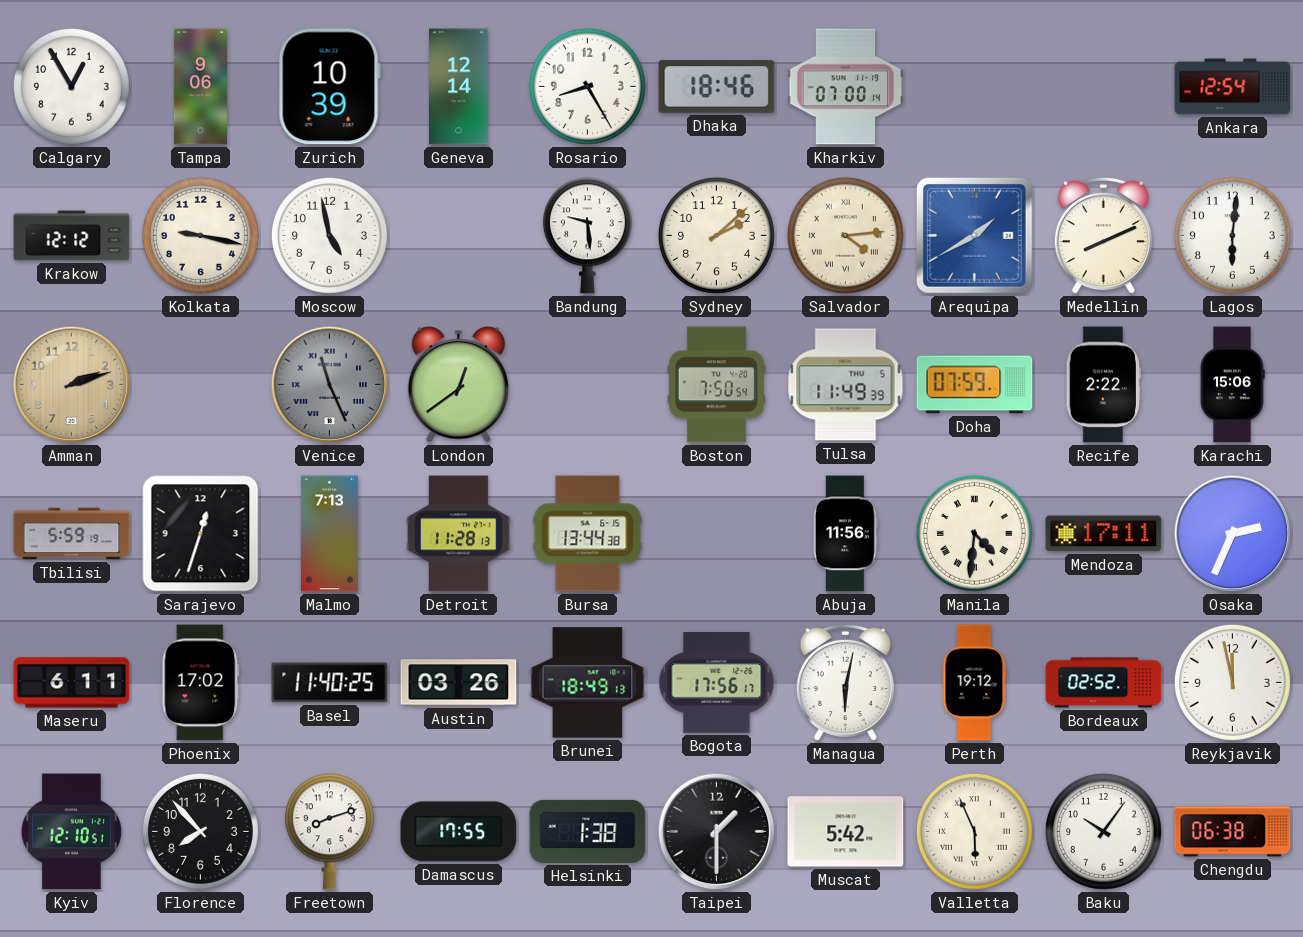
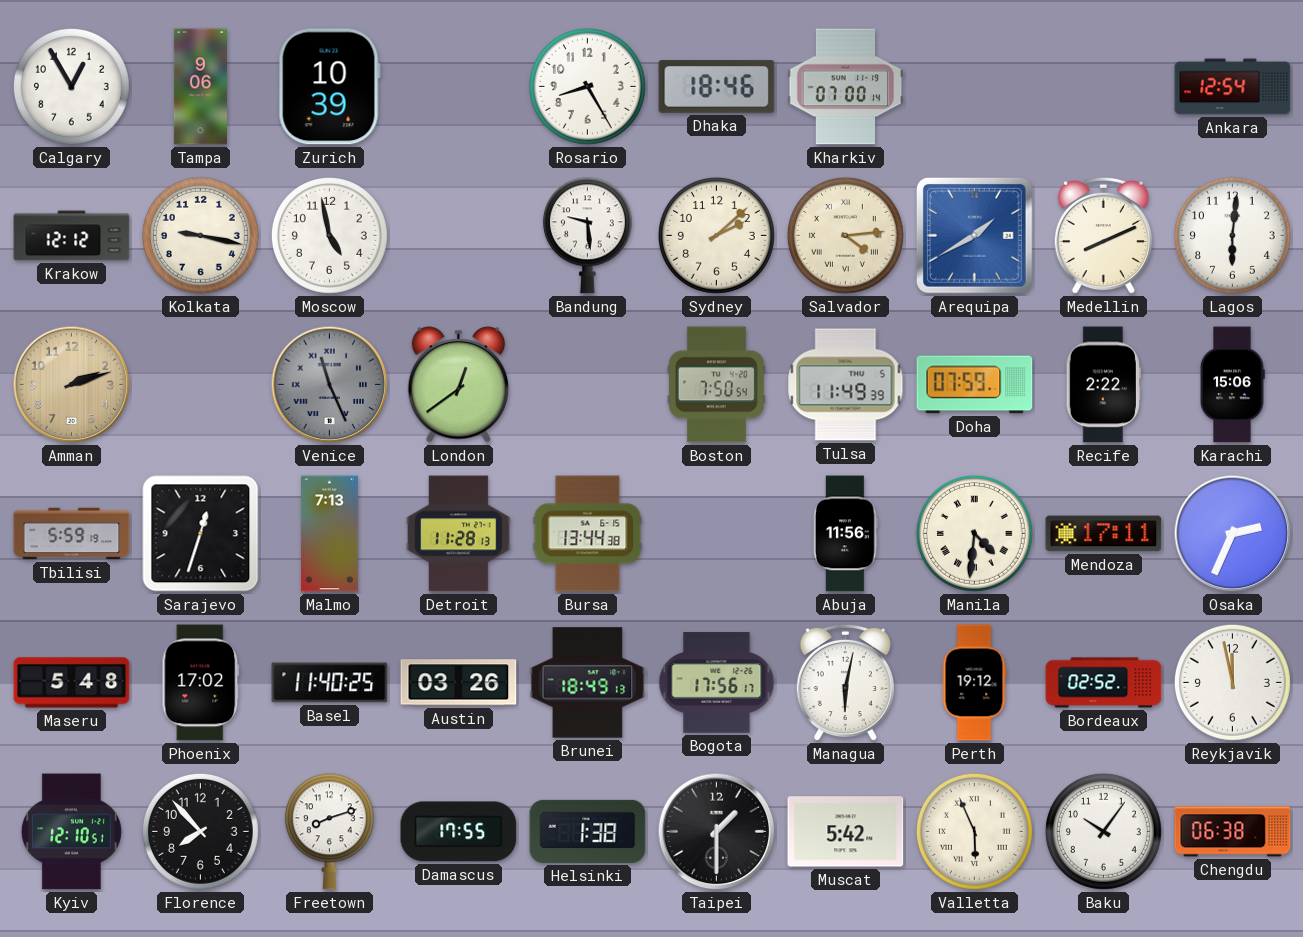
Geneva: 12:14 -> none
Maseru: 6:11 -> 5:48
